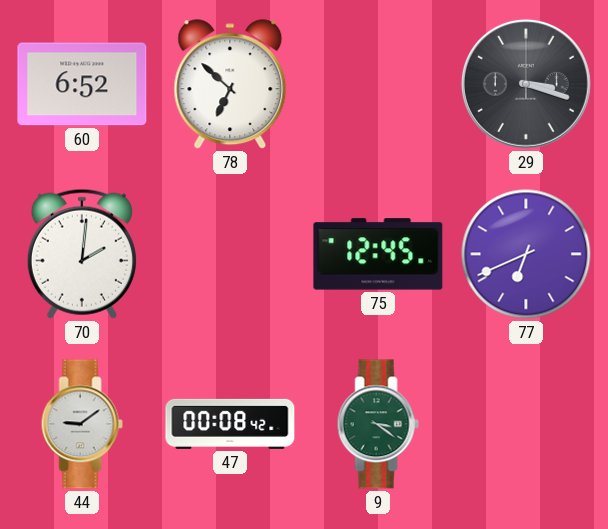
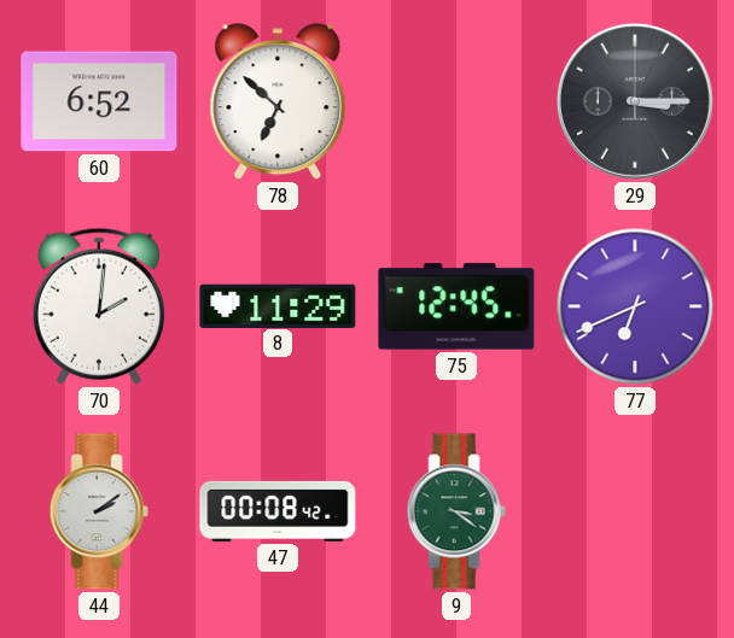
29: 3:18 -> 3:15
8: none -> 11:29
44: 9:09 -> 2:09
